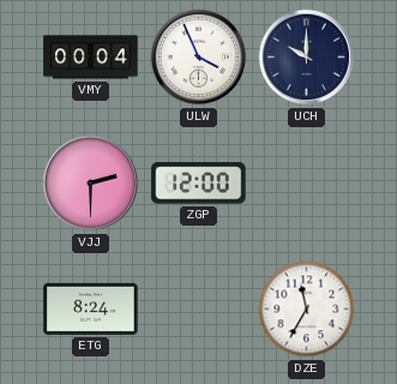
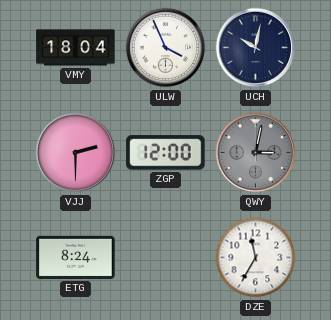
VMY: 00:04 -> 18:04
UCH: 10:00 -> 10:02
QWY: none -> 3:02
